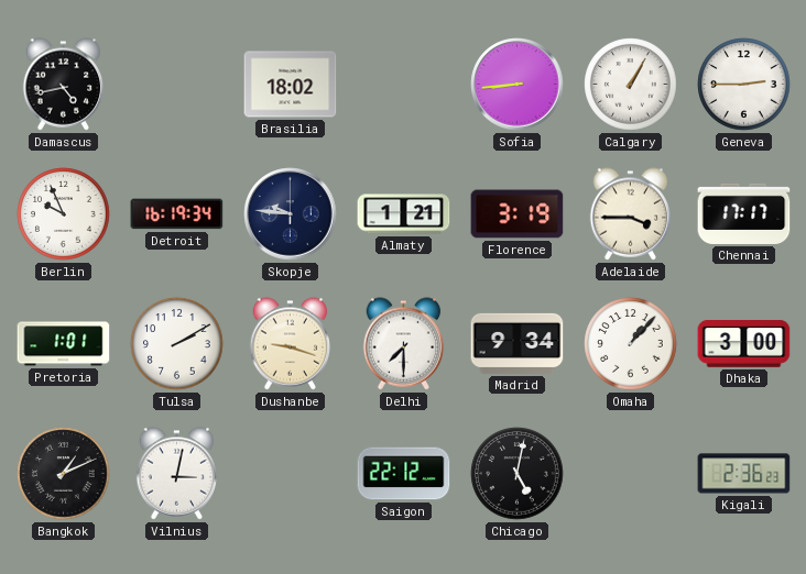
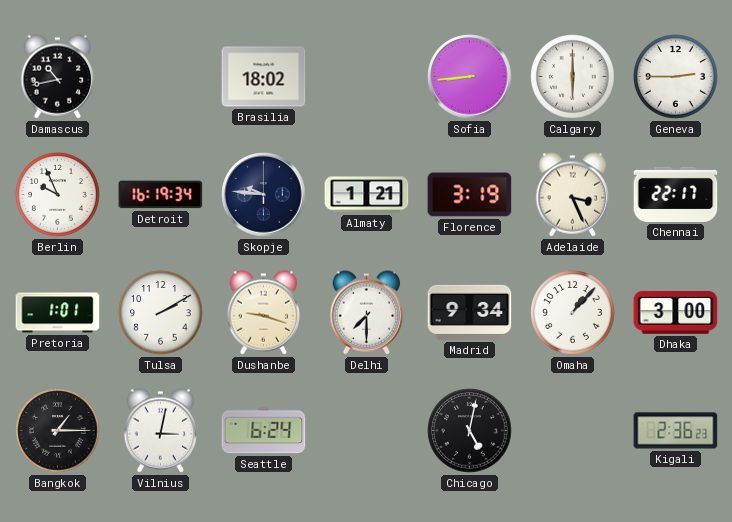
Damascus: 4:43 -> 10:43
Calgary: 1:05 -> 6:00
Adelaide: 3:45 -> 3:26
Chennai: 17:17 -> 22:17
Bangkok: 1:11 -> 1:15
Seattle: none -> 6:24
Saigon: 22:12 -> none
